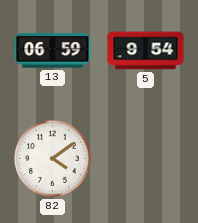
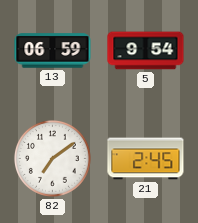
82: 4:09 -> 7:09
21: none -> 2:45
